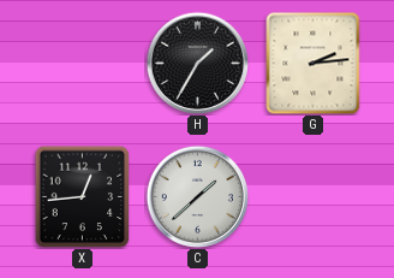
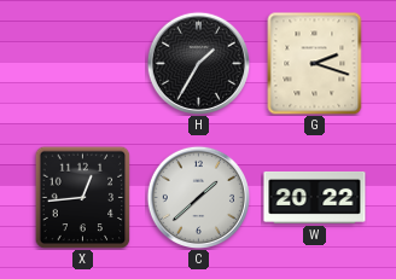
G: 2:14 -> 2:18
W: none -> 20:22
